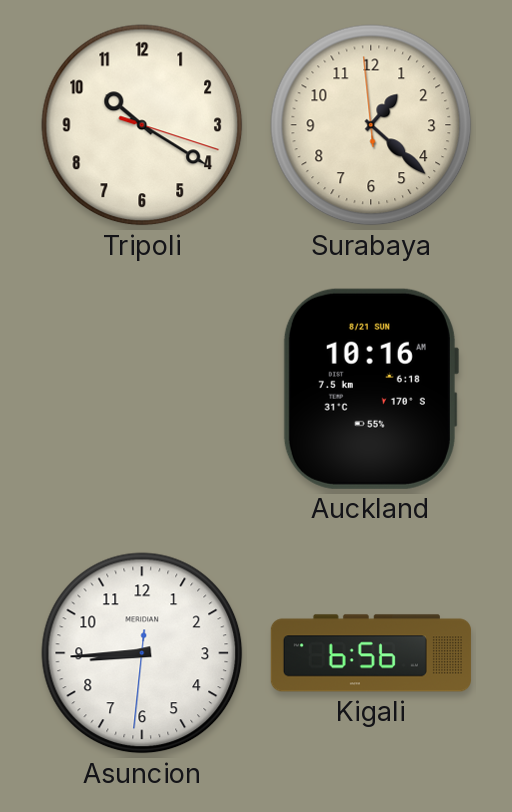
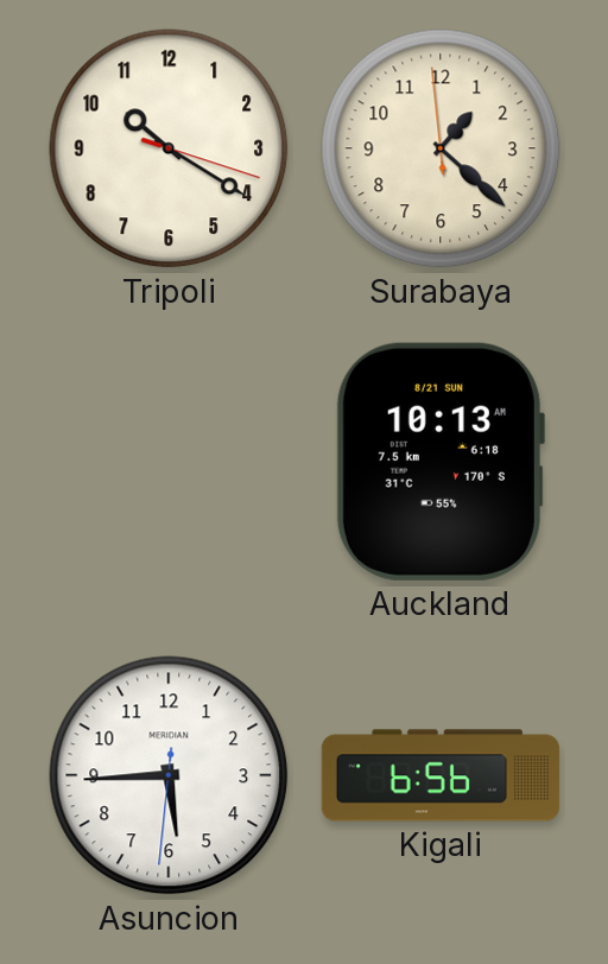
Auckland: 10:16 -> 10:13
Asuncion: 8:44 -> 5:44
